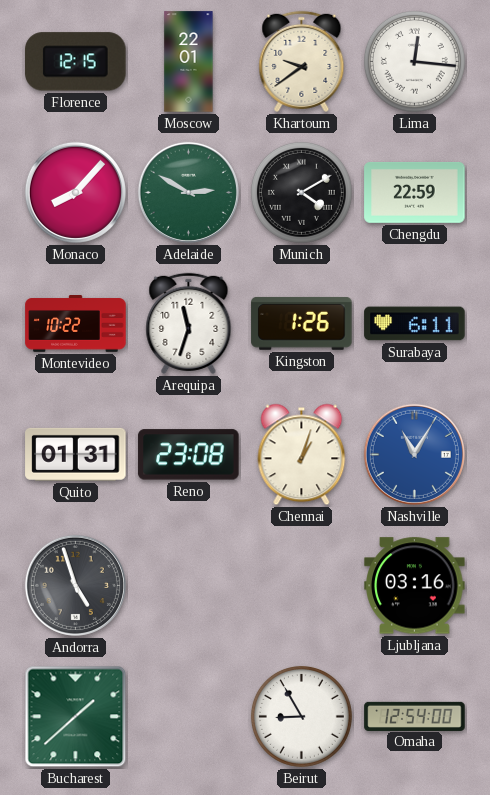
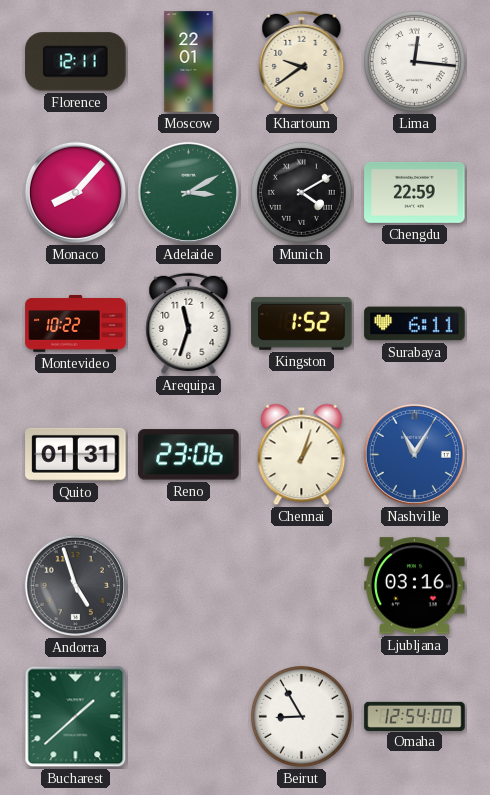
Florence: 12:15 -> 12:11
Adelaide: 2:50 -> 3:10
Kingston: 1:26 -> 1:52
Reno: 23:08 -> 23:06
